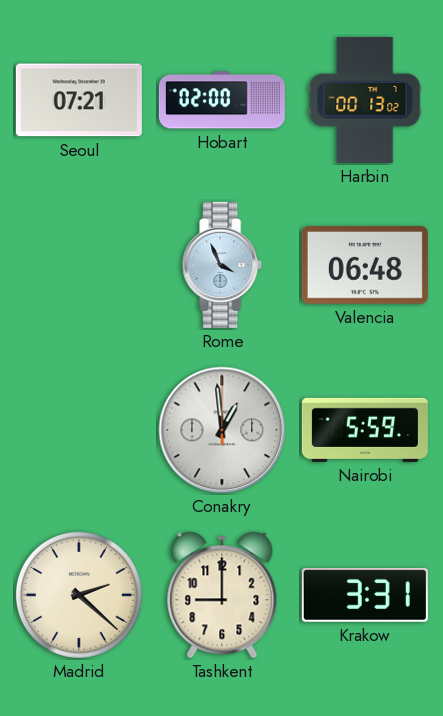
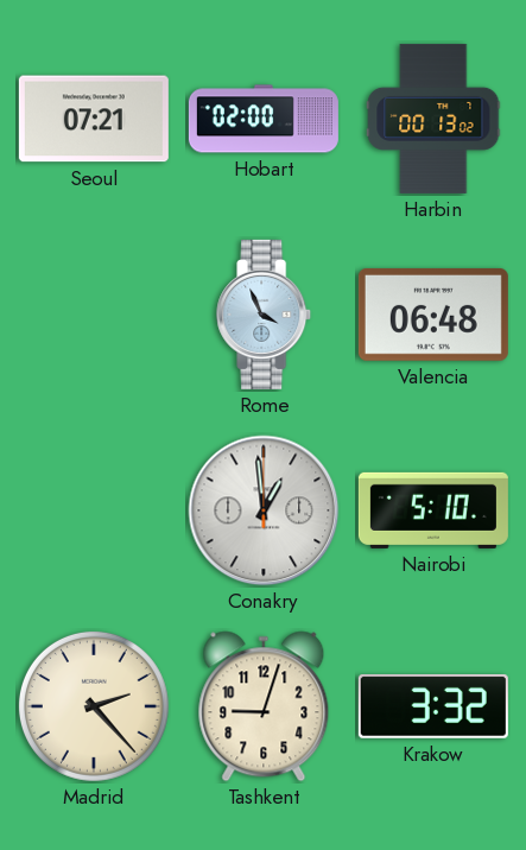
Nairobi: 5:59 -> 5:10
Madrid: 2:22 -> 2:23
Tashkent: 9:00 -> 9:03
Krakow: 3:31 -> 3:32
